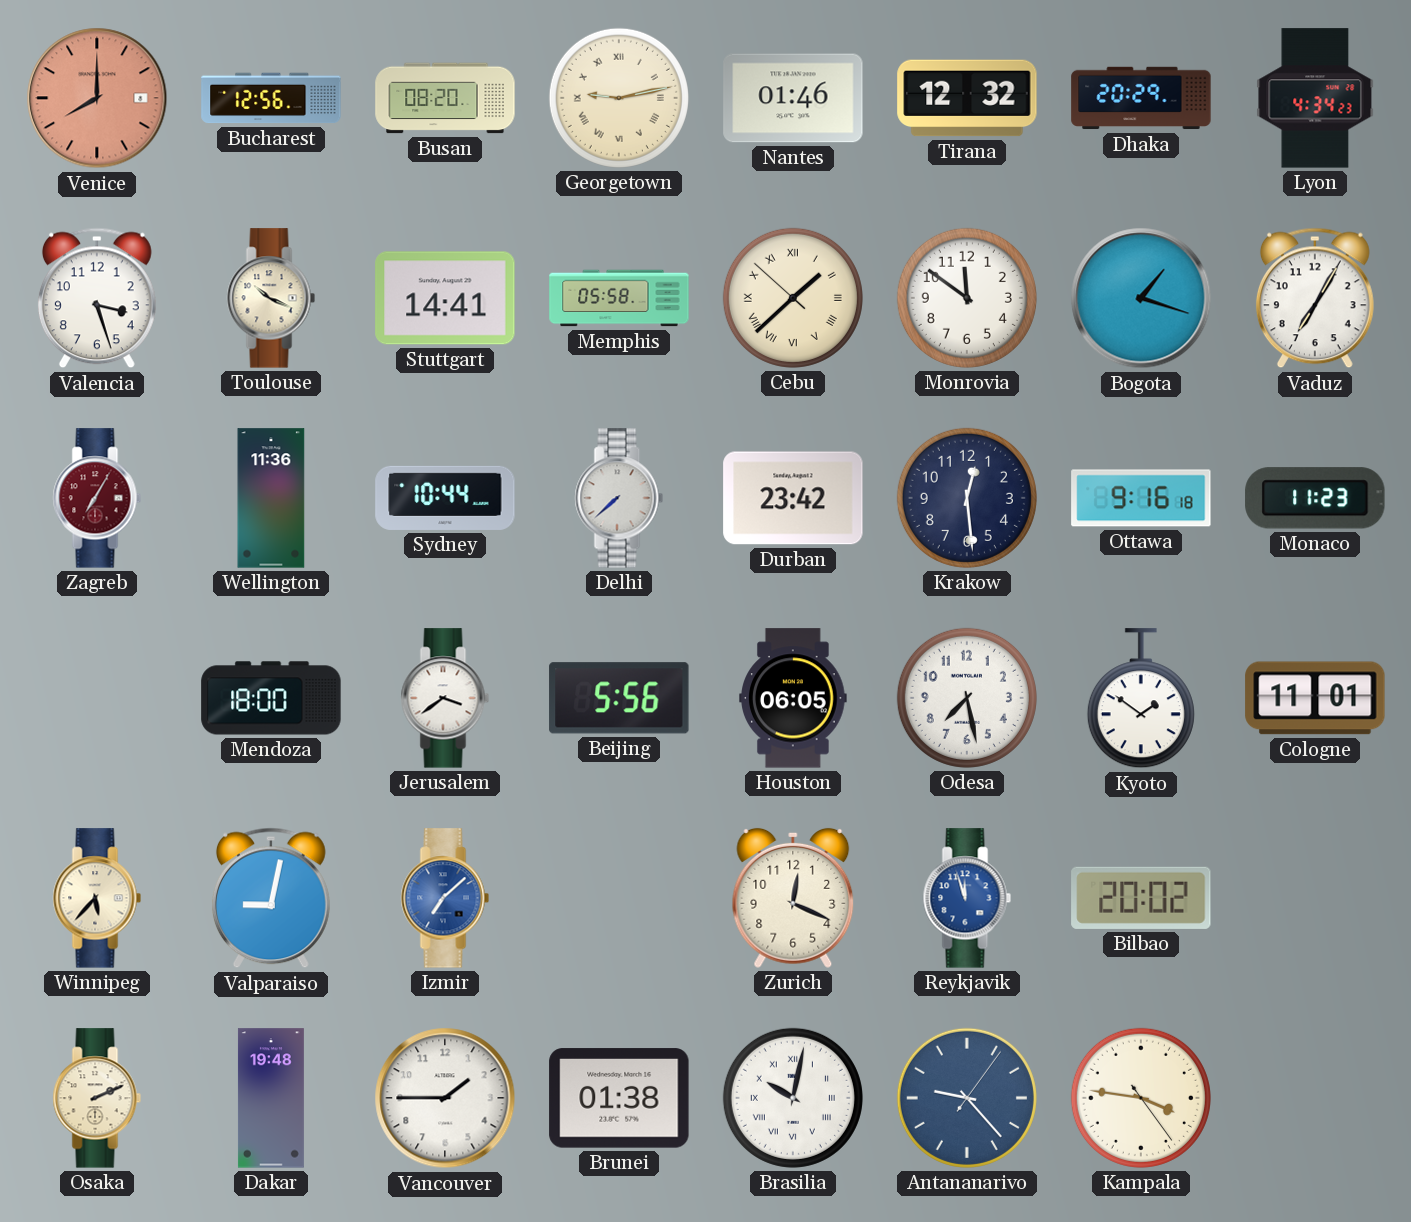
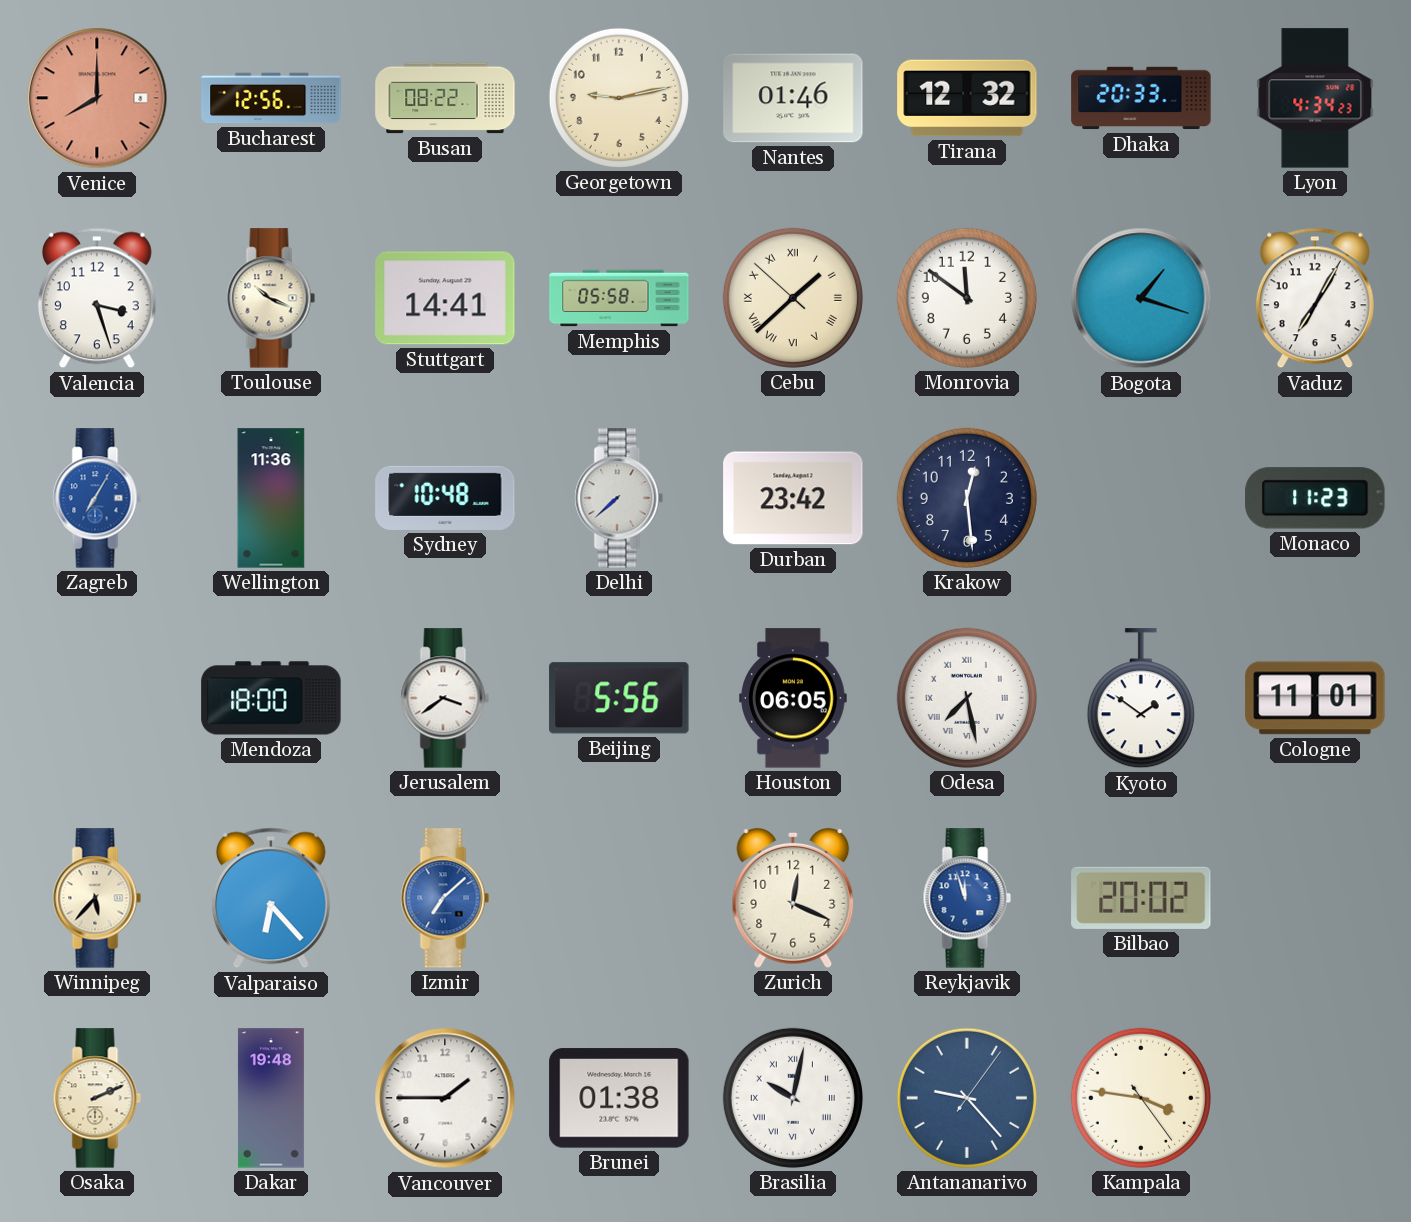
Busan: 08:20 -> 08:22
Georgetown numerals: Roman -> Arabic
Dhaka: 20:29 -> 20:33
Zagreb dial: burgundy -> blue
Sydney: 10:44 -> 10:48
Ottawa: 9:16 -> none
Odesa numerals: Arabic -> Roman
Valparaiso: 9:02 -> 6:23
